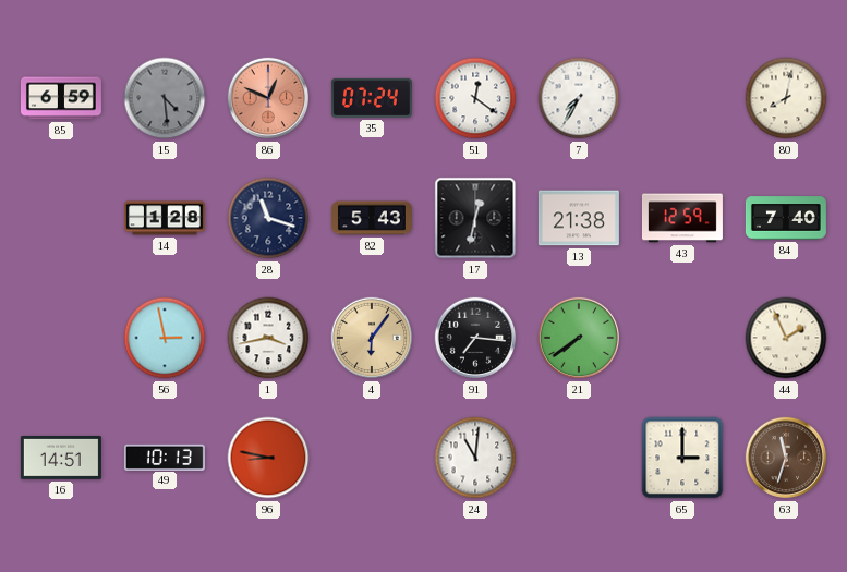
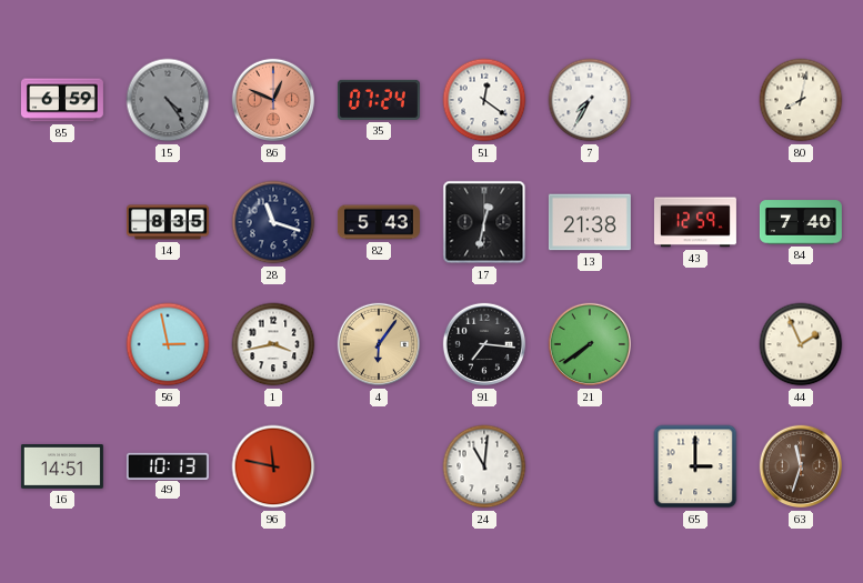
15: 4:29 -> 4:24
14: 1:28 -> 8:35
96: 8:47 -> 11:47
